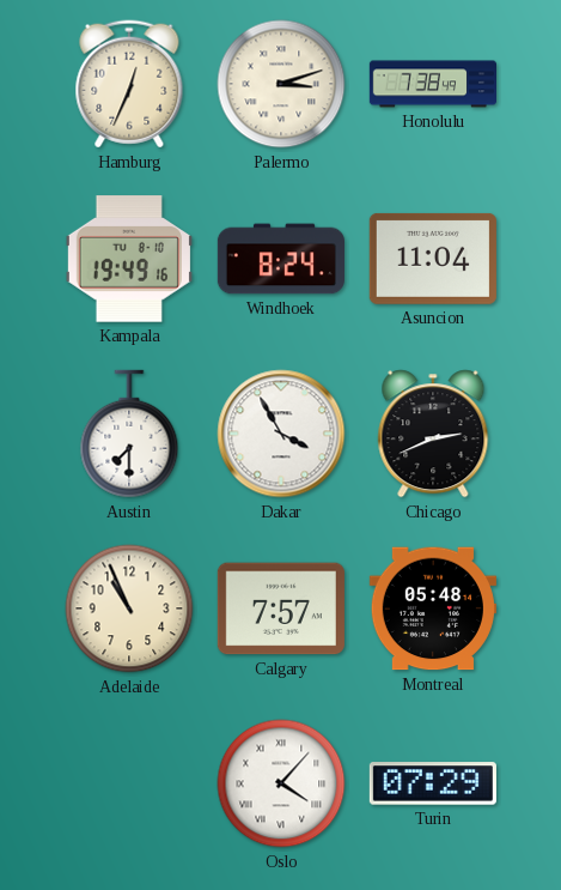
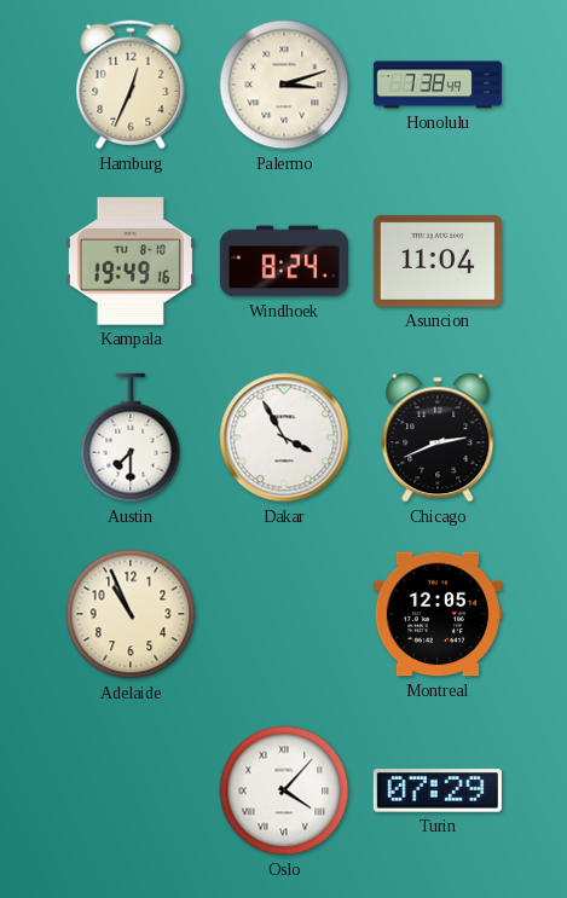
Calgary: 7:57 -> none
Montreal: 05:48 -> 12:05
